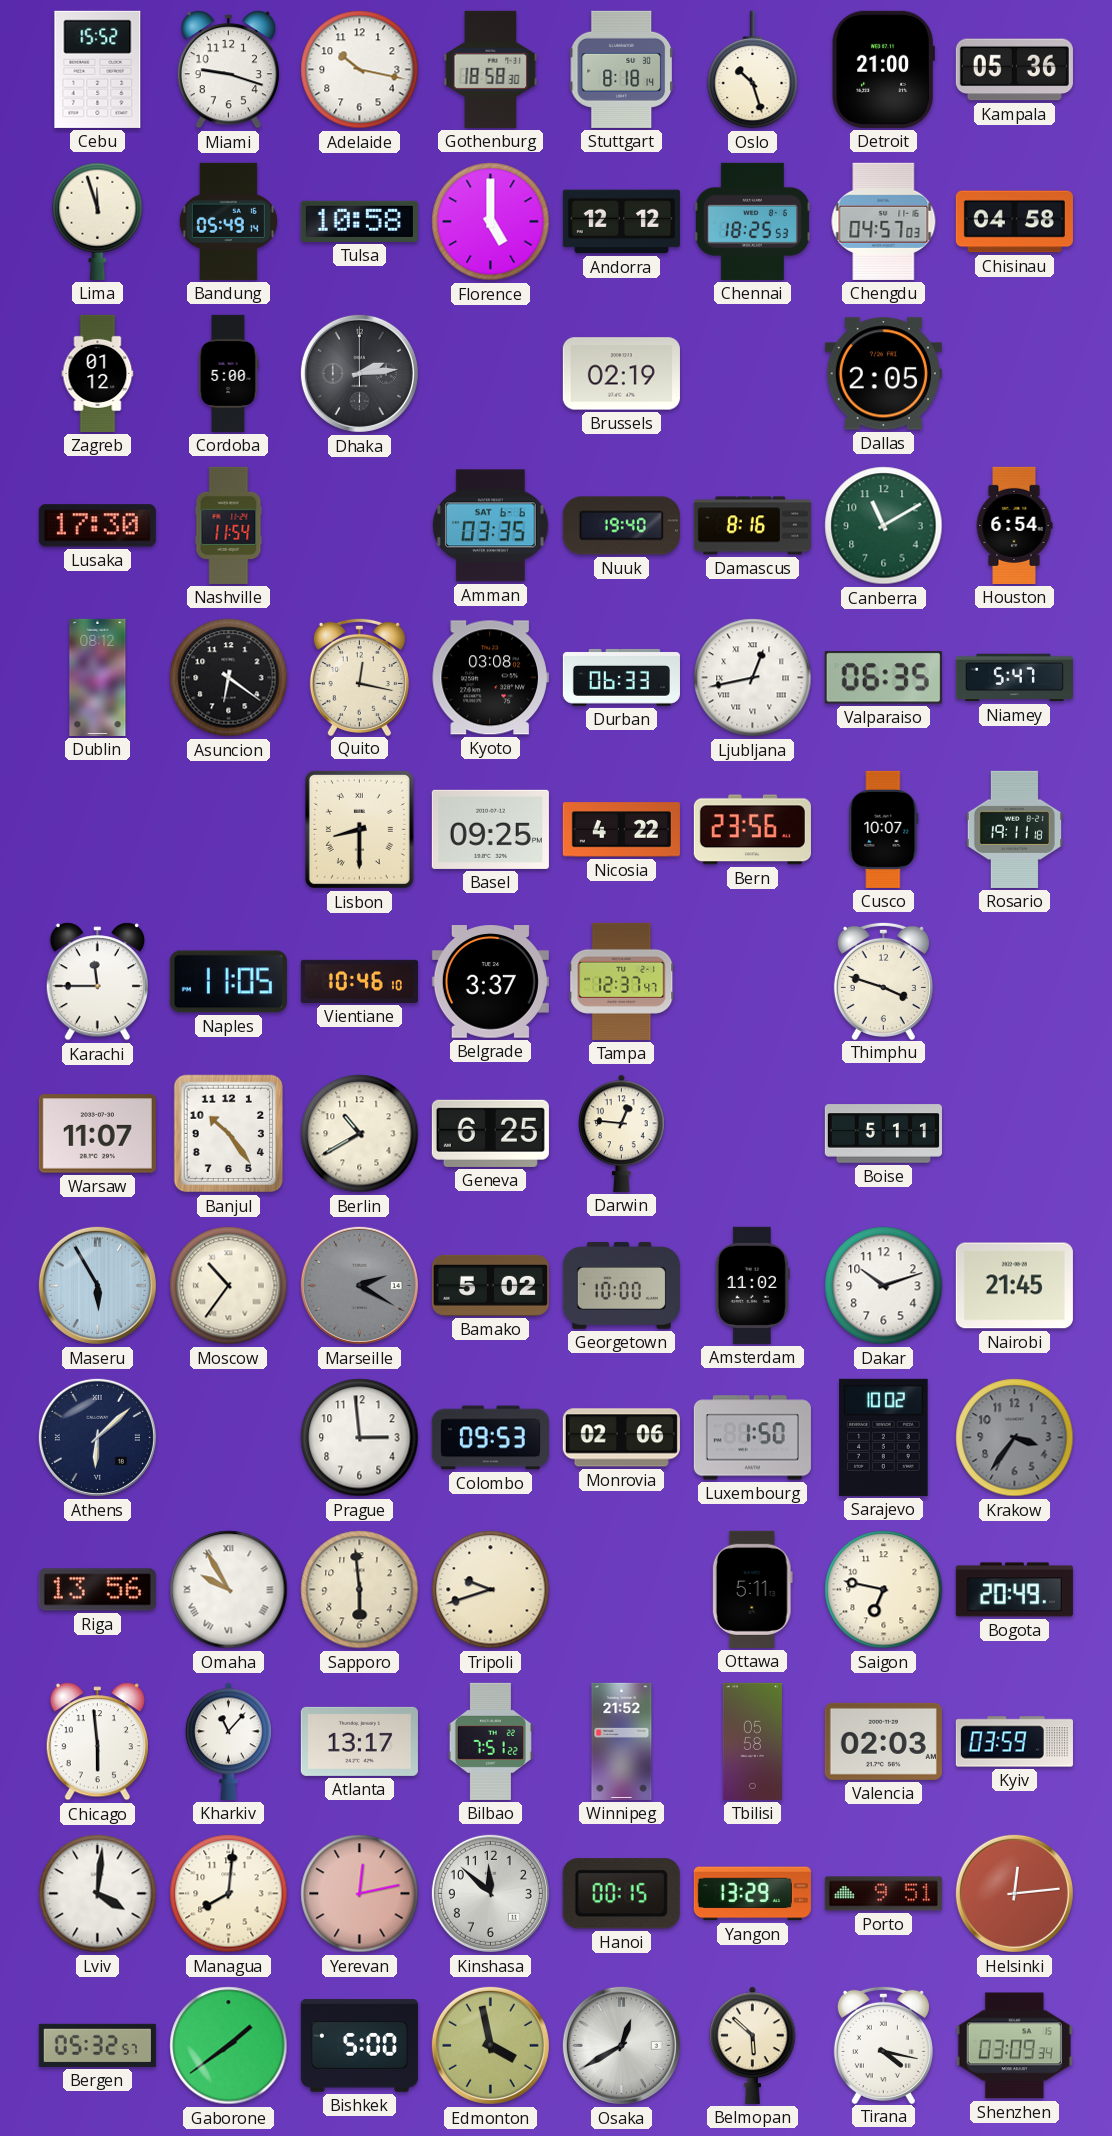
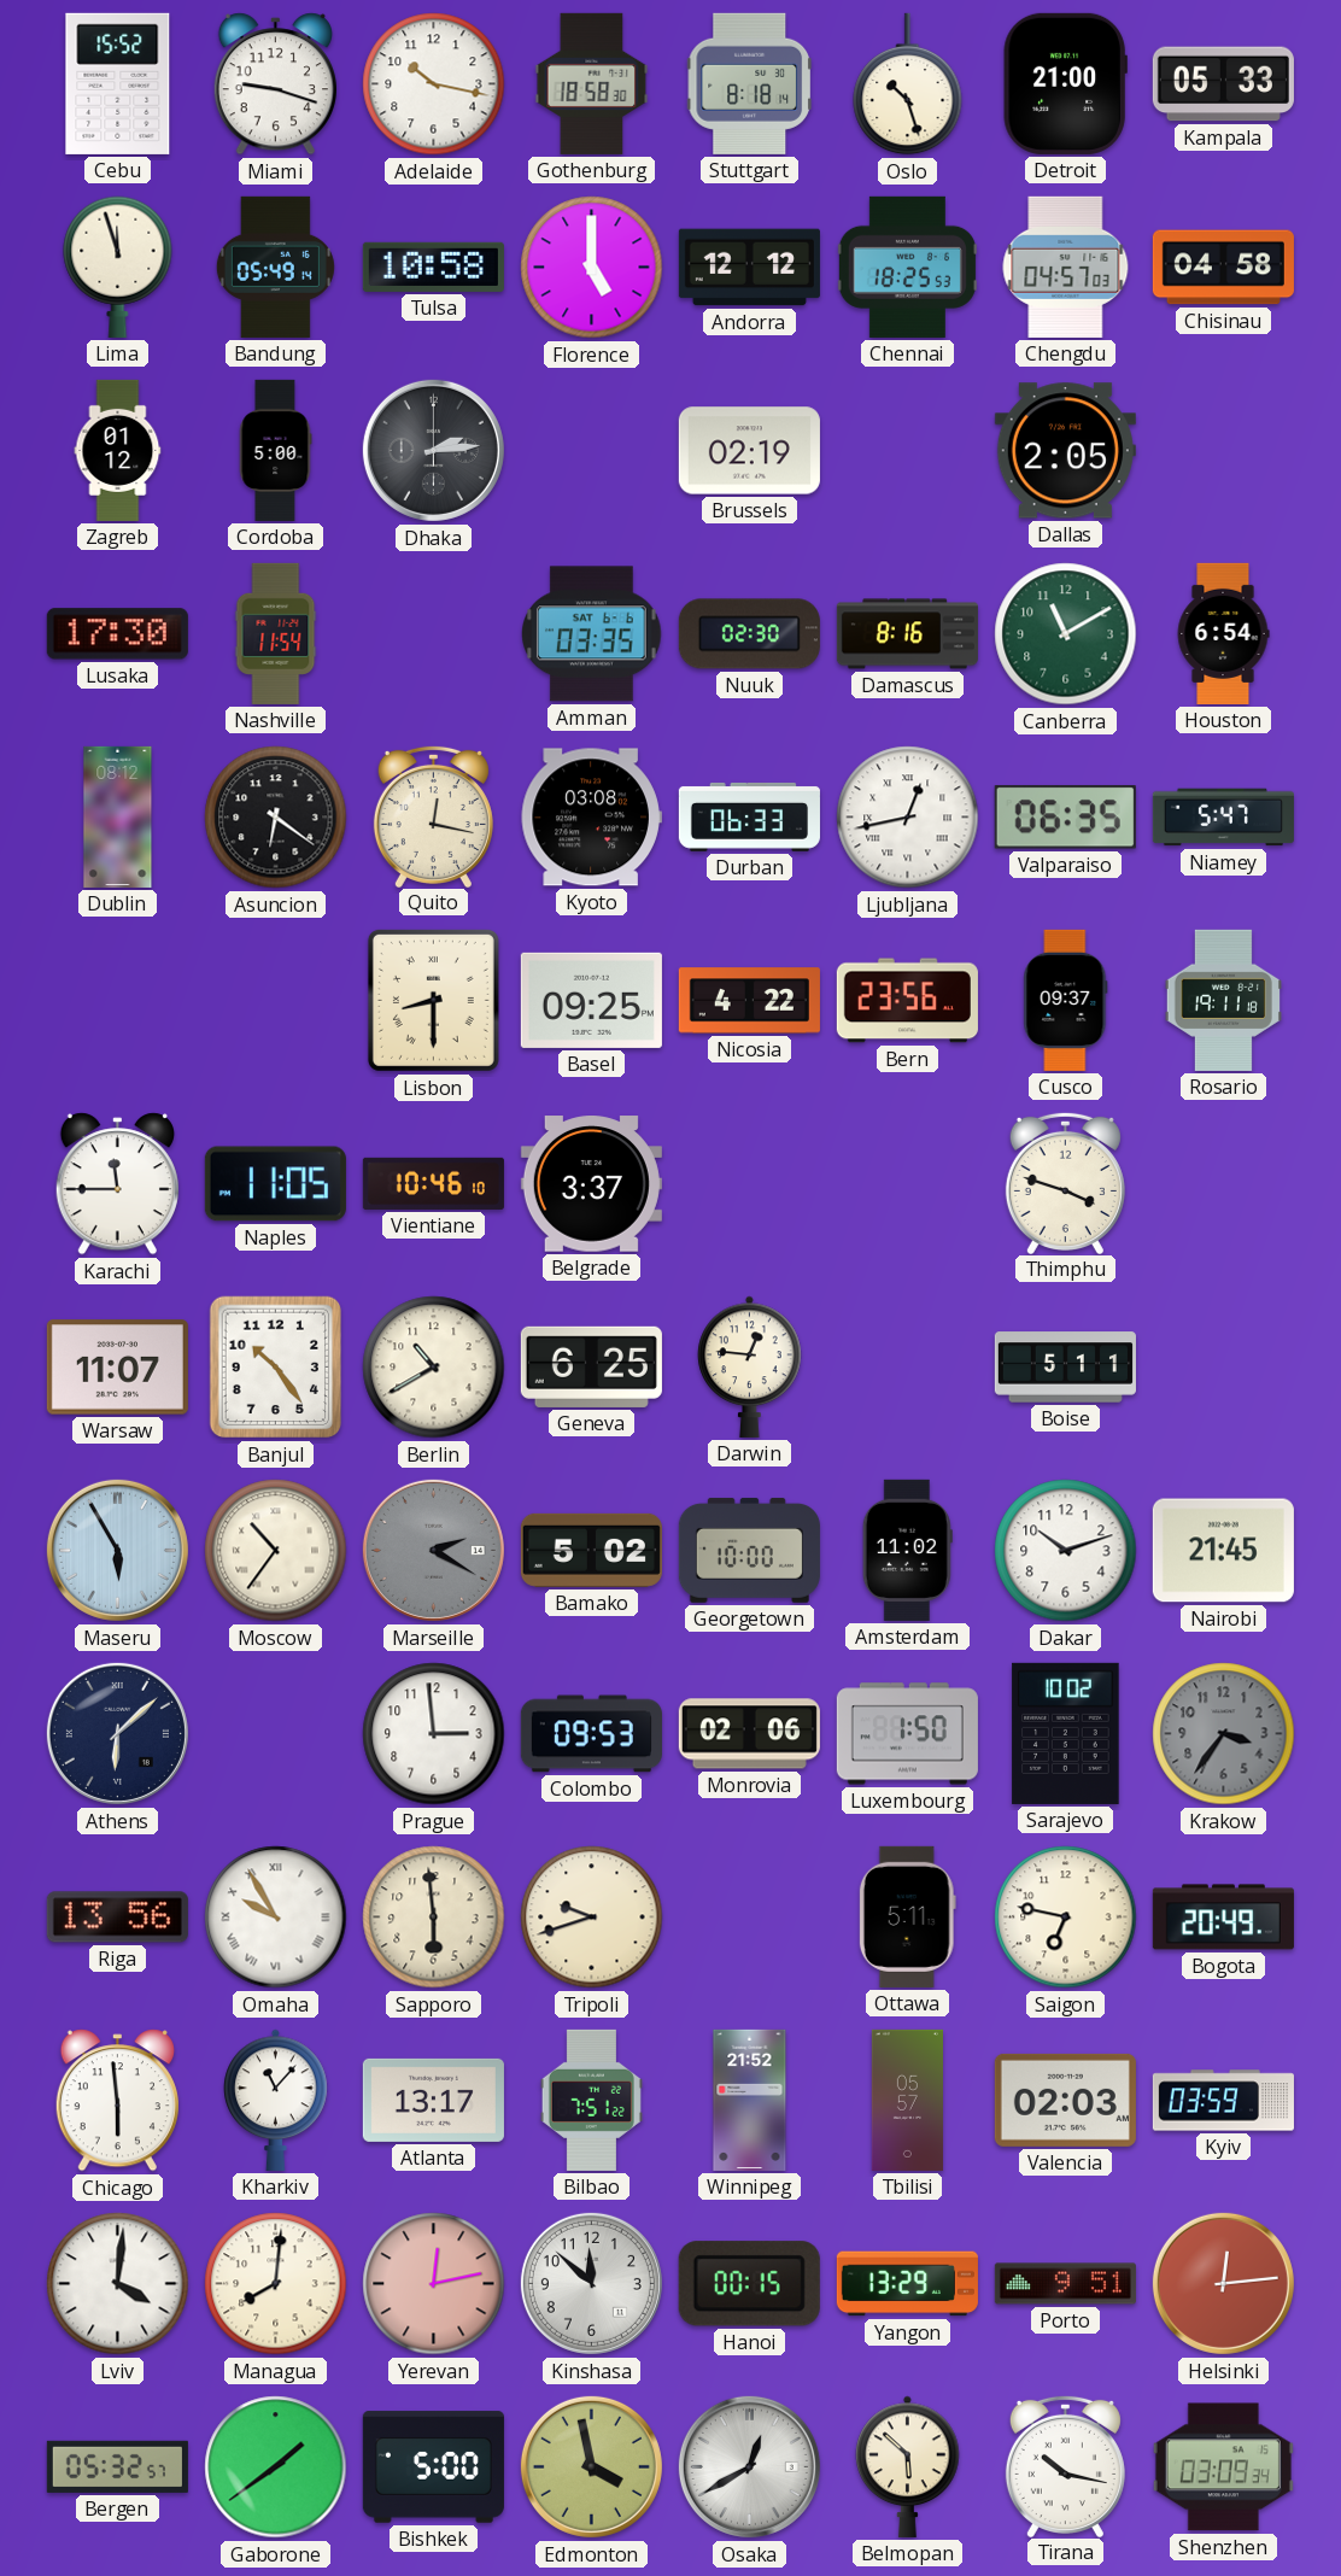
Kampala: 05:36 -> 05:33
Nuuk: 19:40 -> 02:30
Cusco: 10:07 -> 09:37
Tampa: 12:37 -> none
Tbilisi: 05:58 -> 05:57
Tirana: 4:17 -> 10:17
